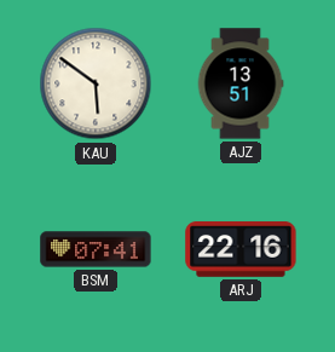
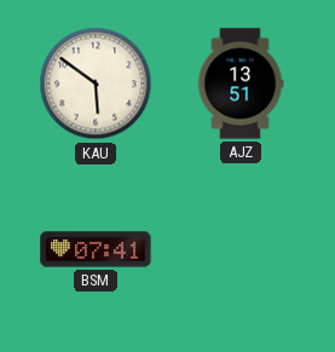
ARJ: 22:16 -> none
